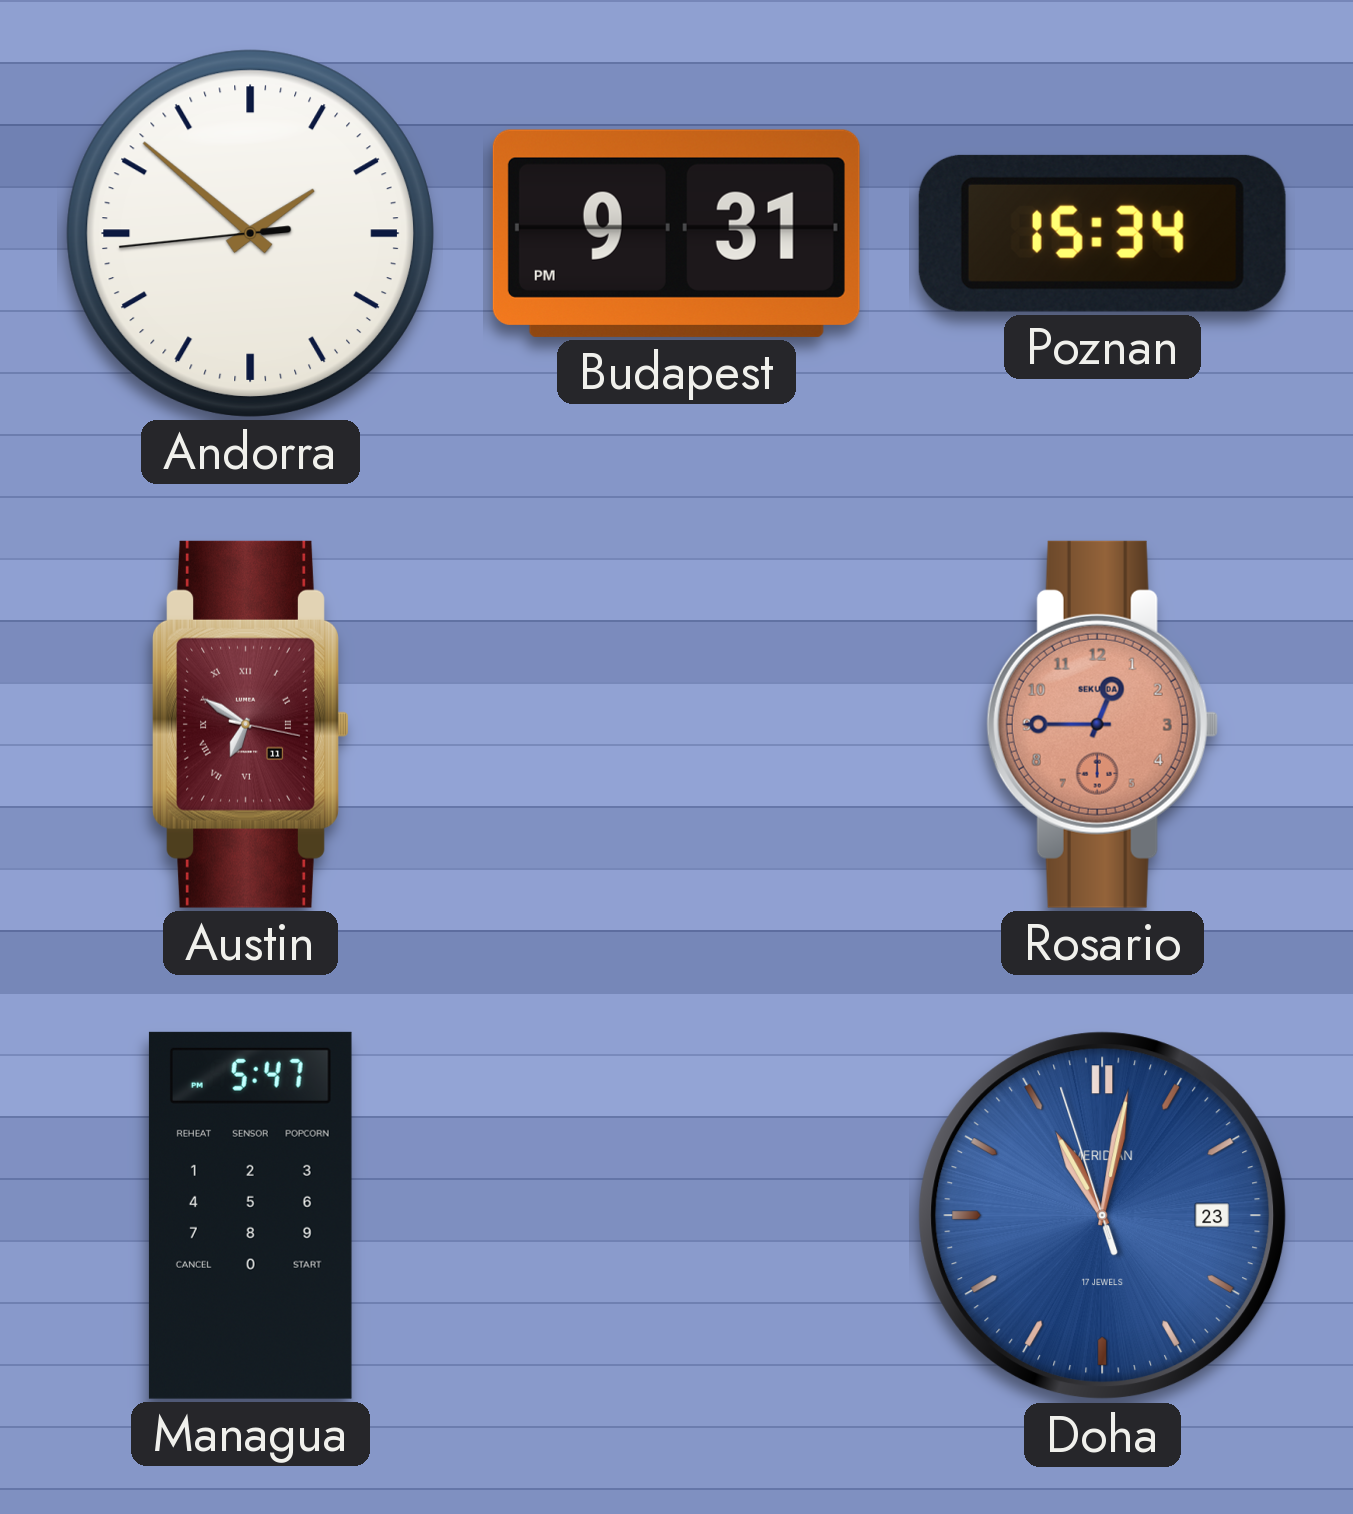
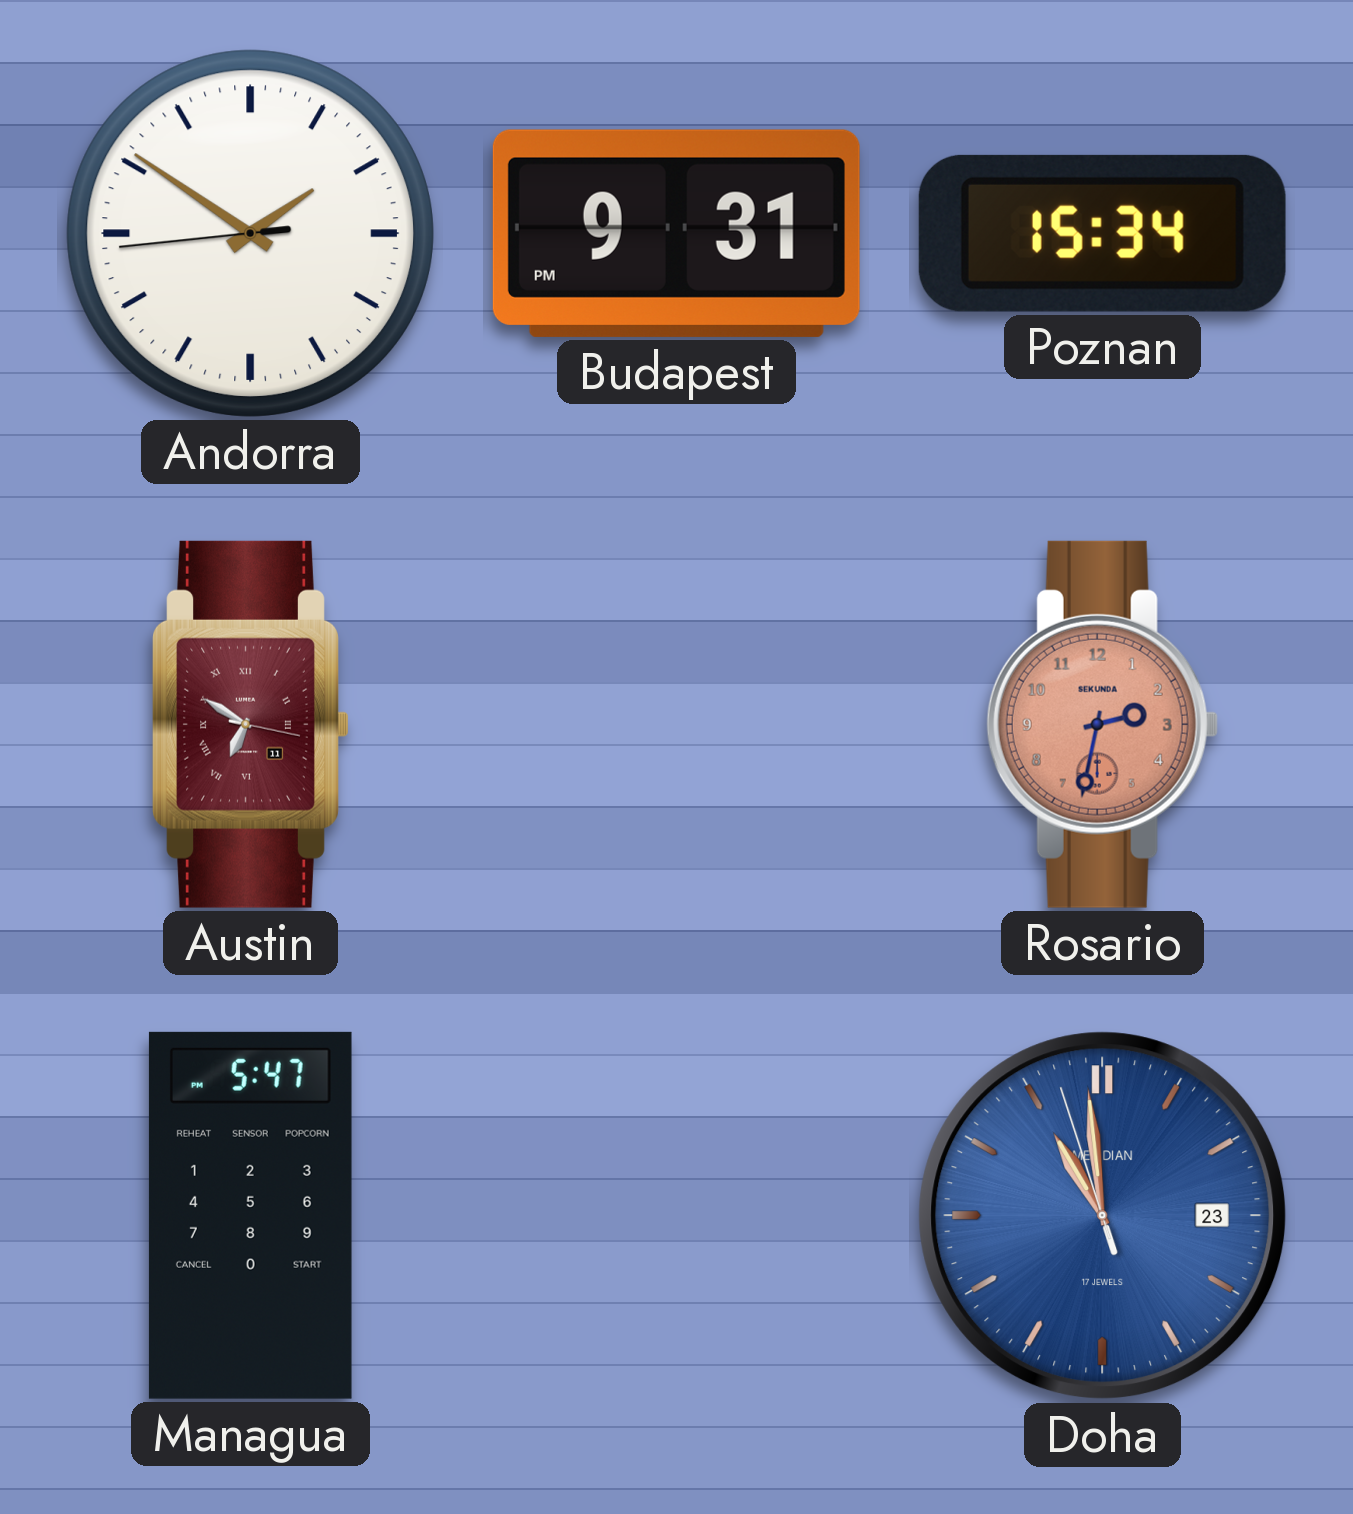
Andorra: 1:51 -> 1:50
Rosario: 12:45 -> 2:32
Doha: 11:01 -> 10:58
